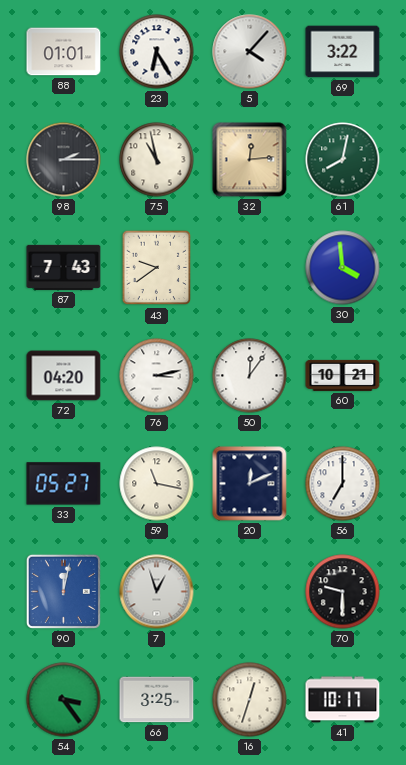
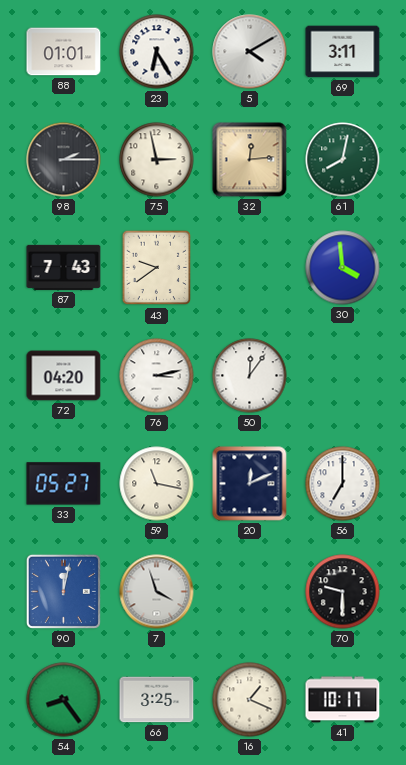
5: 4:07 -> 4:10
69: 3:22 -> 3:11
75: 10:58 -> 2:58
60: 10:21 -> none
7: 12:57 -> 3:57
54: 3:24 -> 8:24
16: 12:33 -> 1:19
